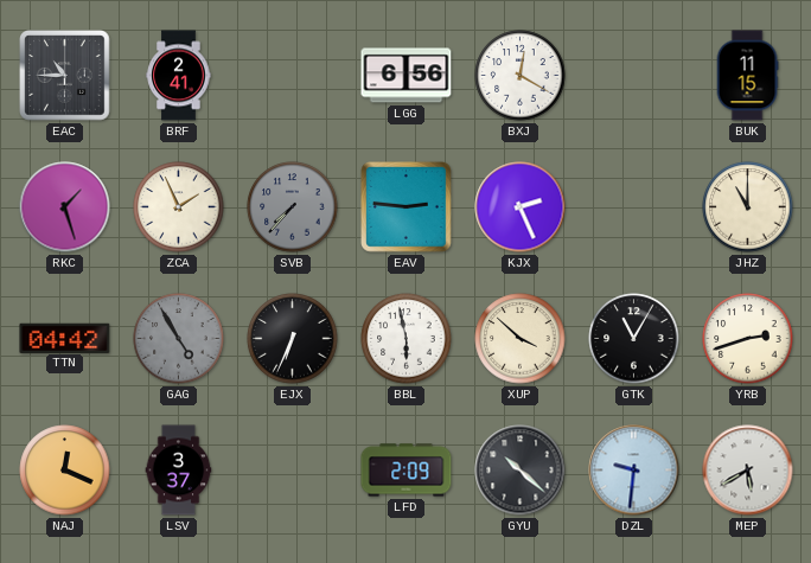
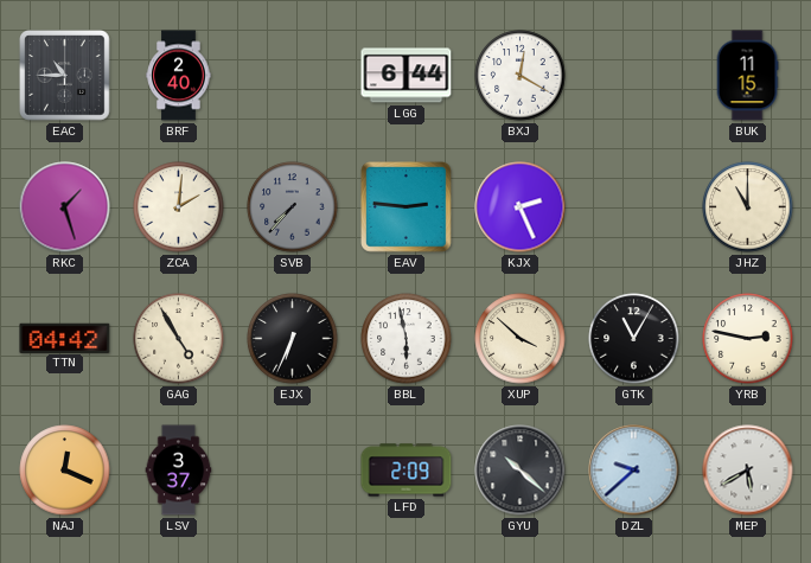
BRF: 2:41 -> 2:40
LGG: 6:56 -> 6:44
ZCA: 1:56 -> 2:01
GAG dial: grey -> cream
YRB: 2:42 -> 2:47
DZL: 9:31 -> 9:38
